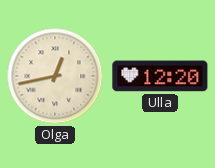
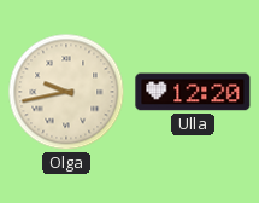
Olga: 12:43 -> 9:43
